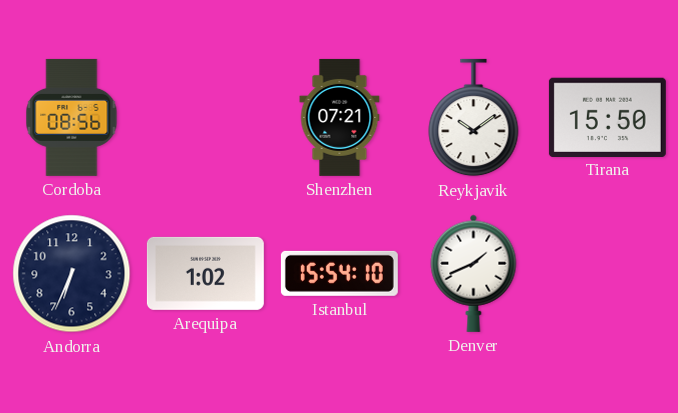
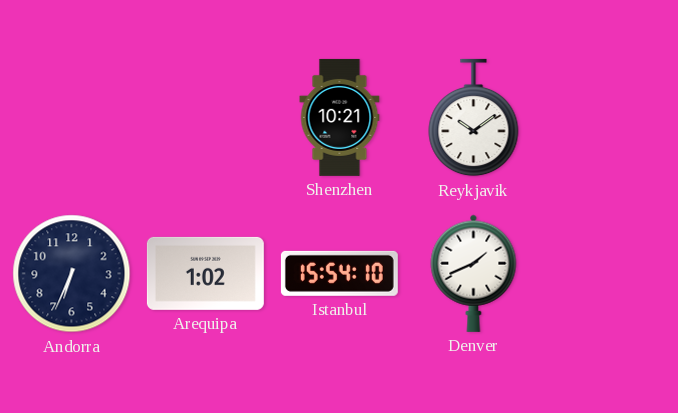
Cordoba: 08:56 -> none
Shenzhen: 07:21 -> 10:21
Tirana: 15:50 -> none
